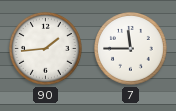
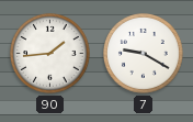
7: 11:45 -> 9:20
